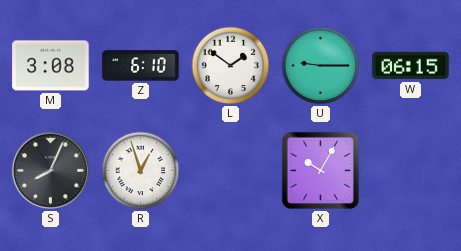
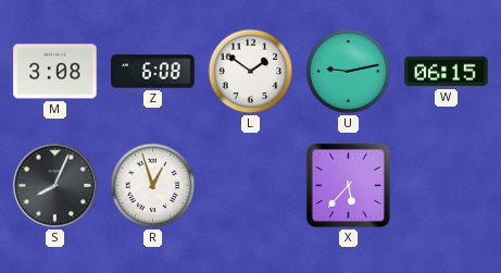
Z: 6:10 -> 6:08
U: 9:15 -> 9:13
X: 10:05 -> 5:37
